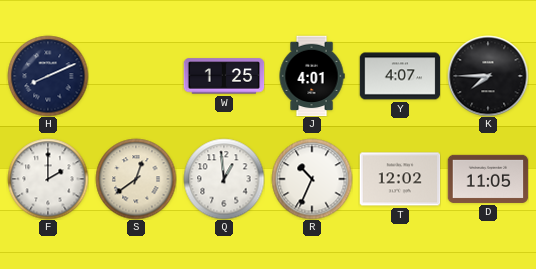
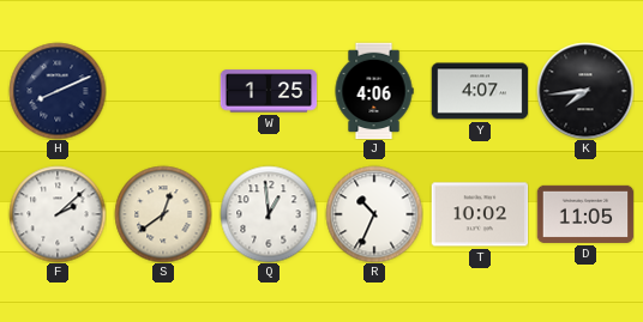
J: 4:01 -> 4:06
K: 7:45 -> 7:44
F: 2:00 -> 2:08
T: 12:02 -> 10:02
